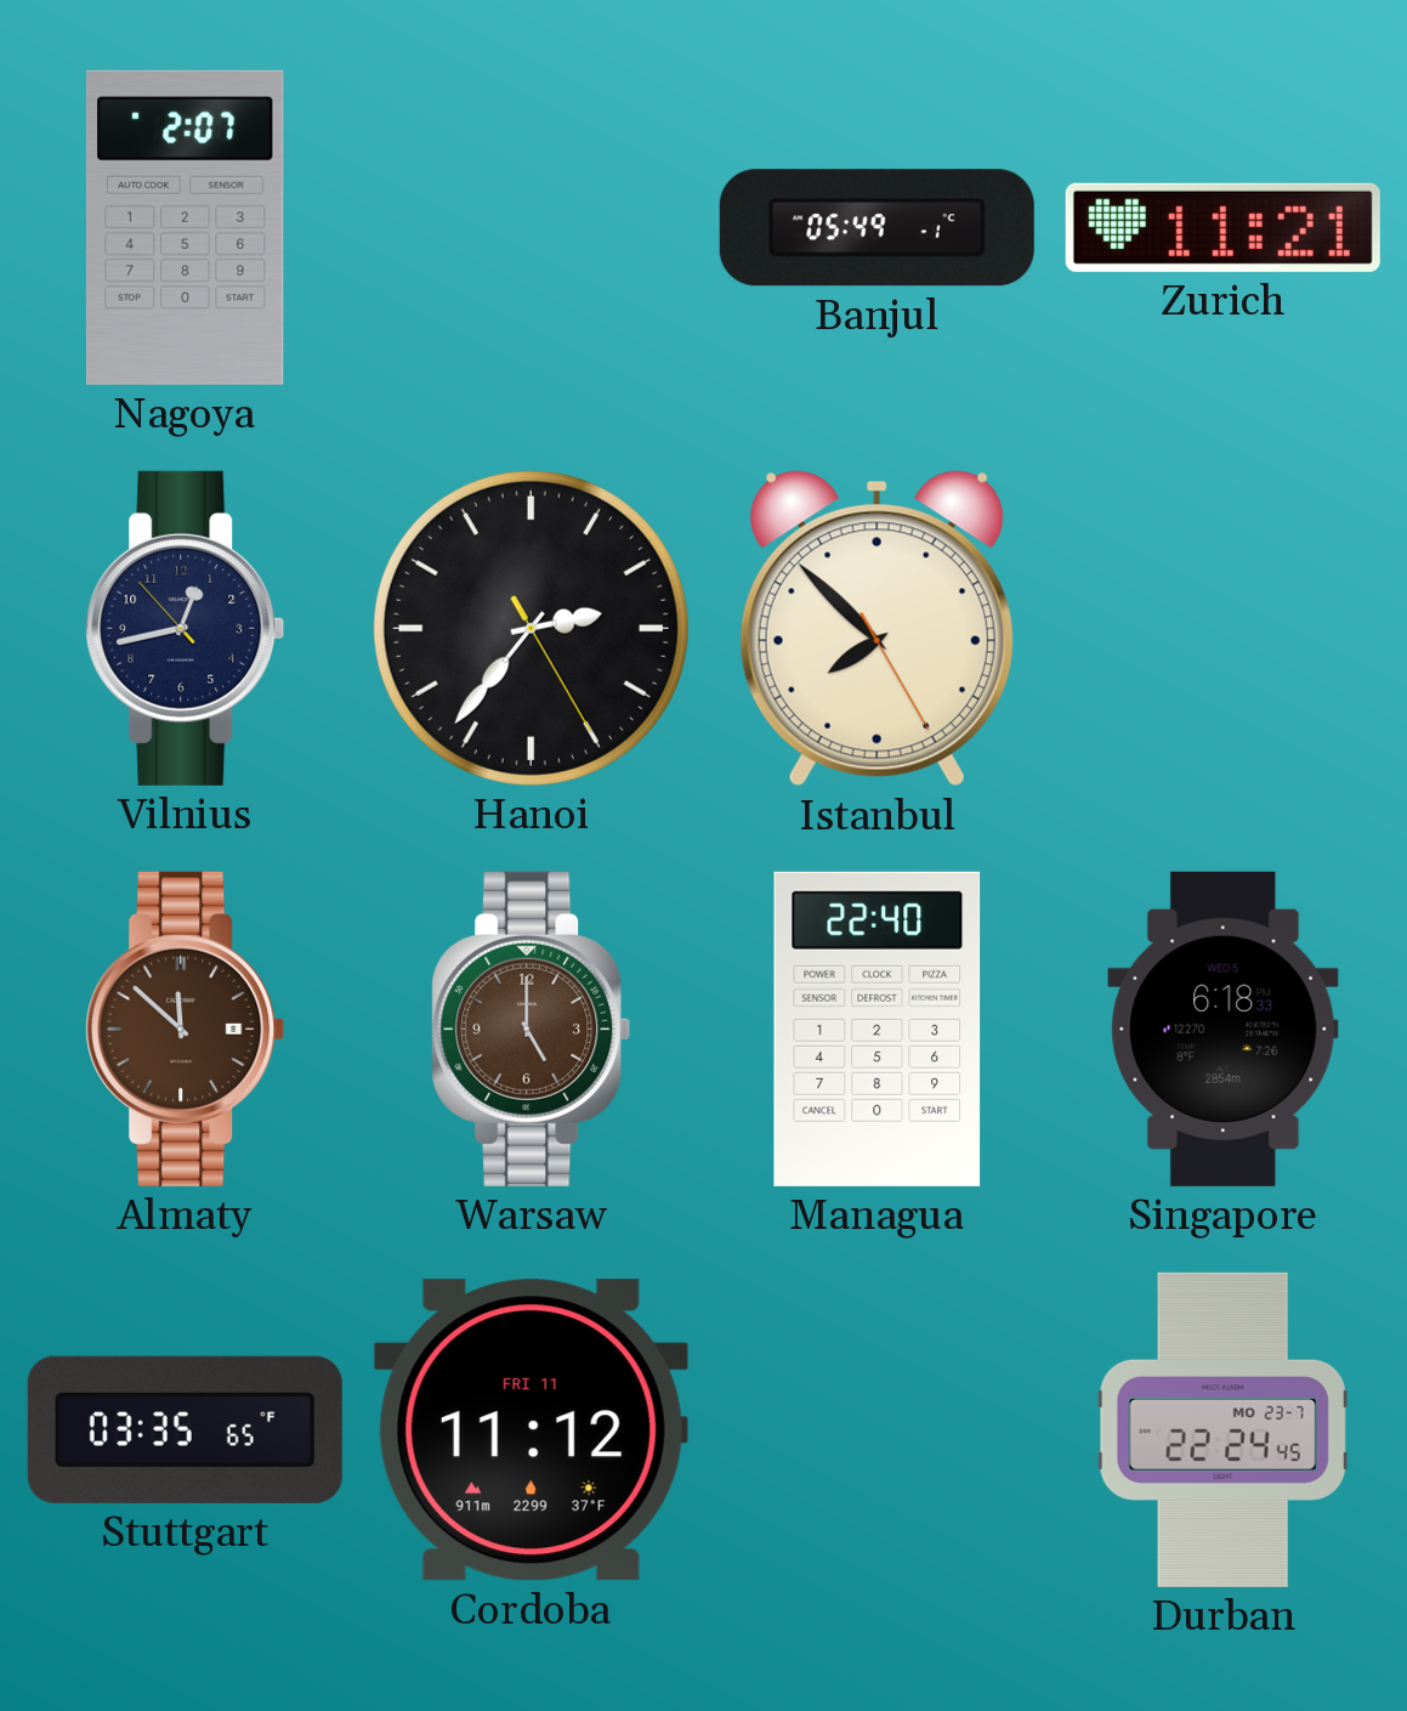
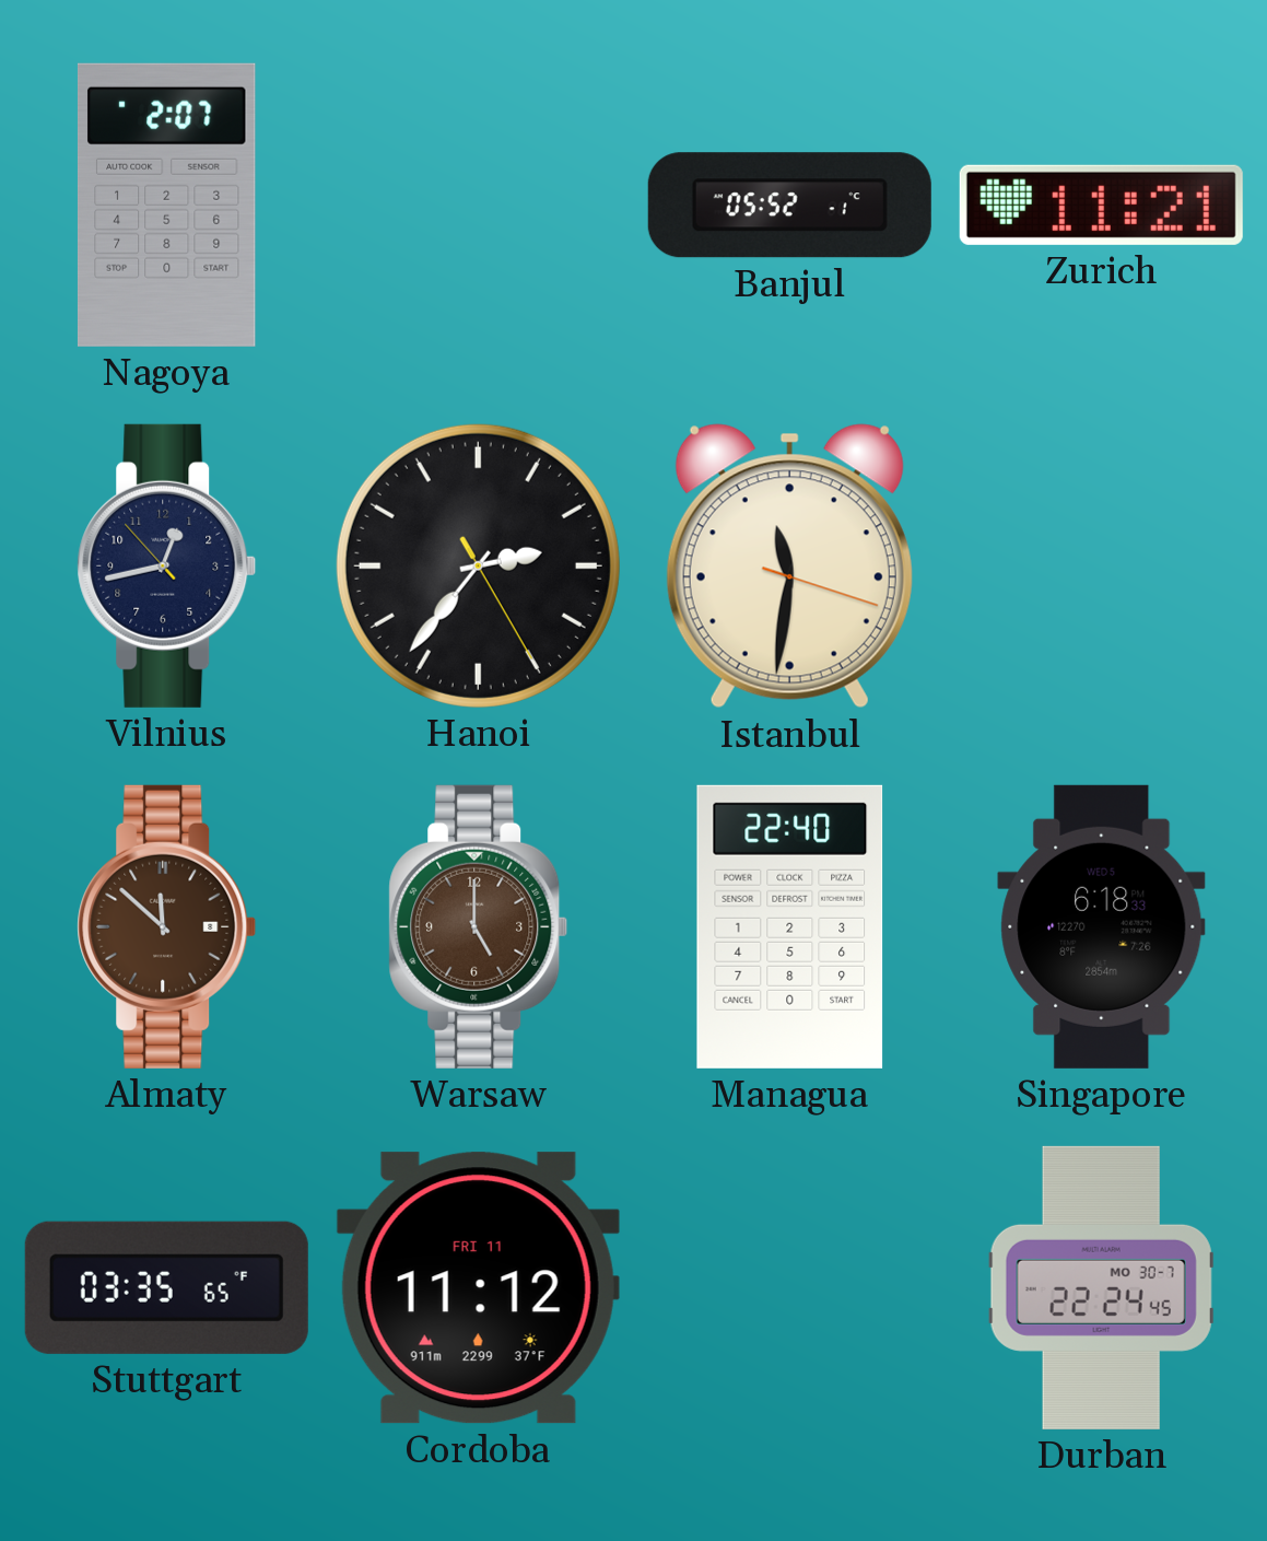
Banjul: 05:49 -> 05:52
Istanbul: 7:52 -> 11:31
Durban date: MO 23-7 -> MO 30-7
